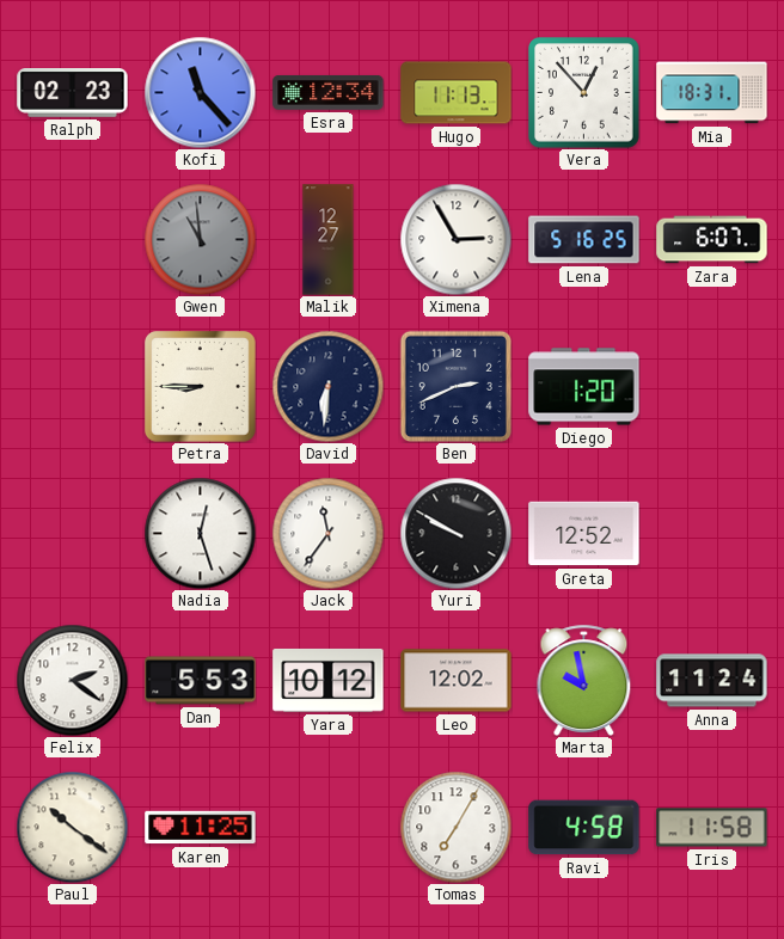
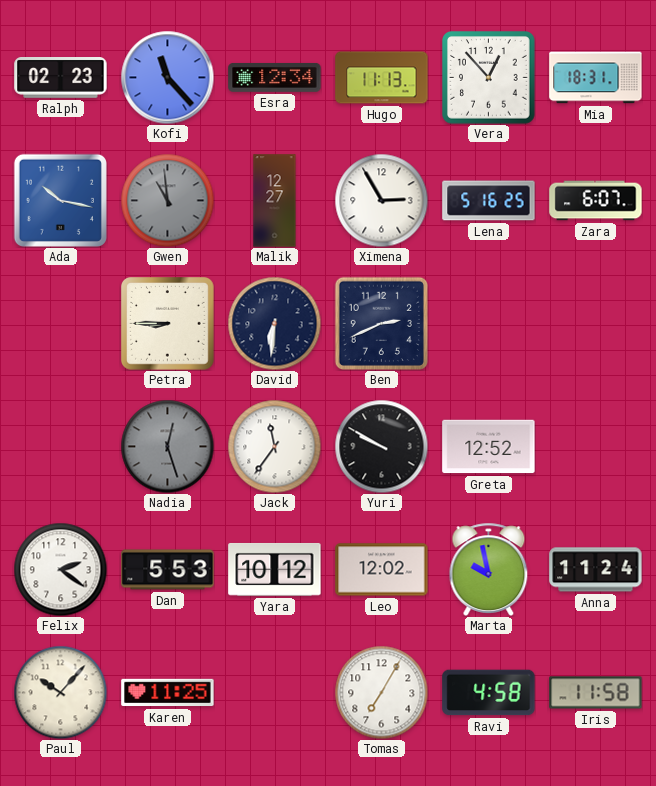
Ada: none -> 10:17
Diego: 1:20 -> none
Nadia dial: white -> grey
Paul: 10:21 -> 10:07
